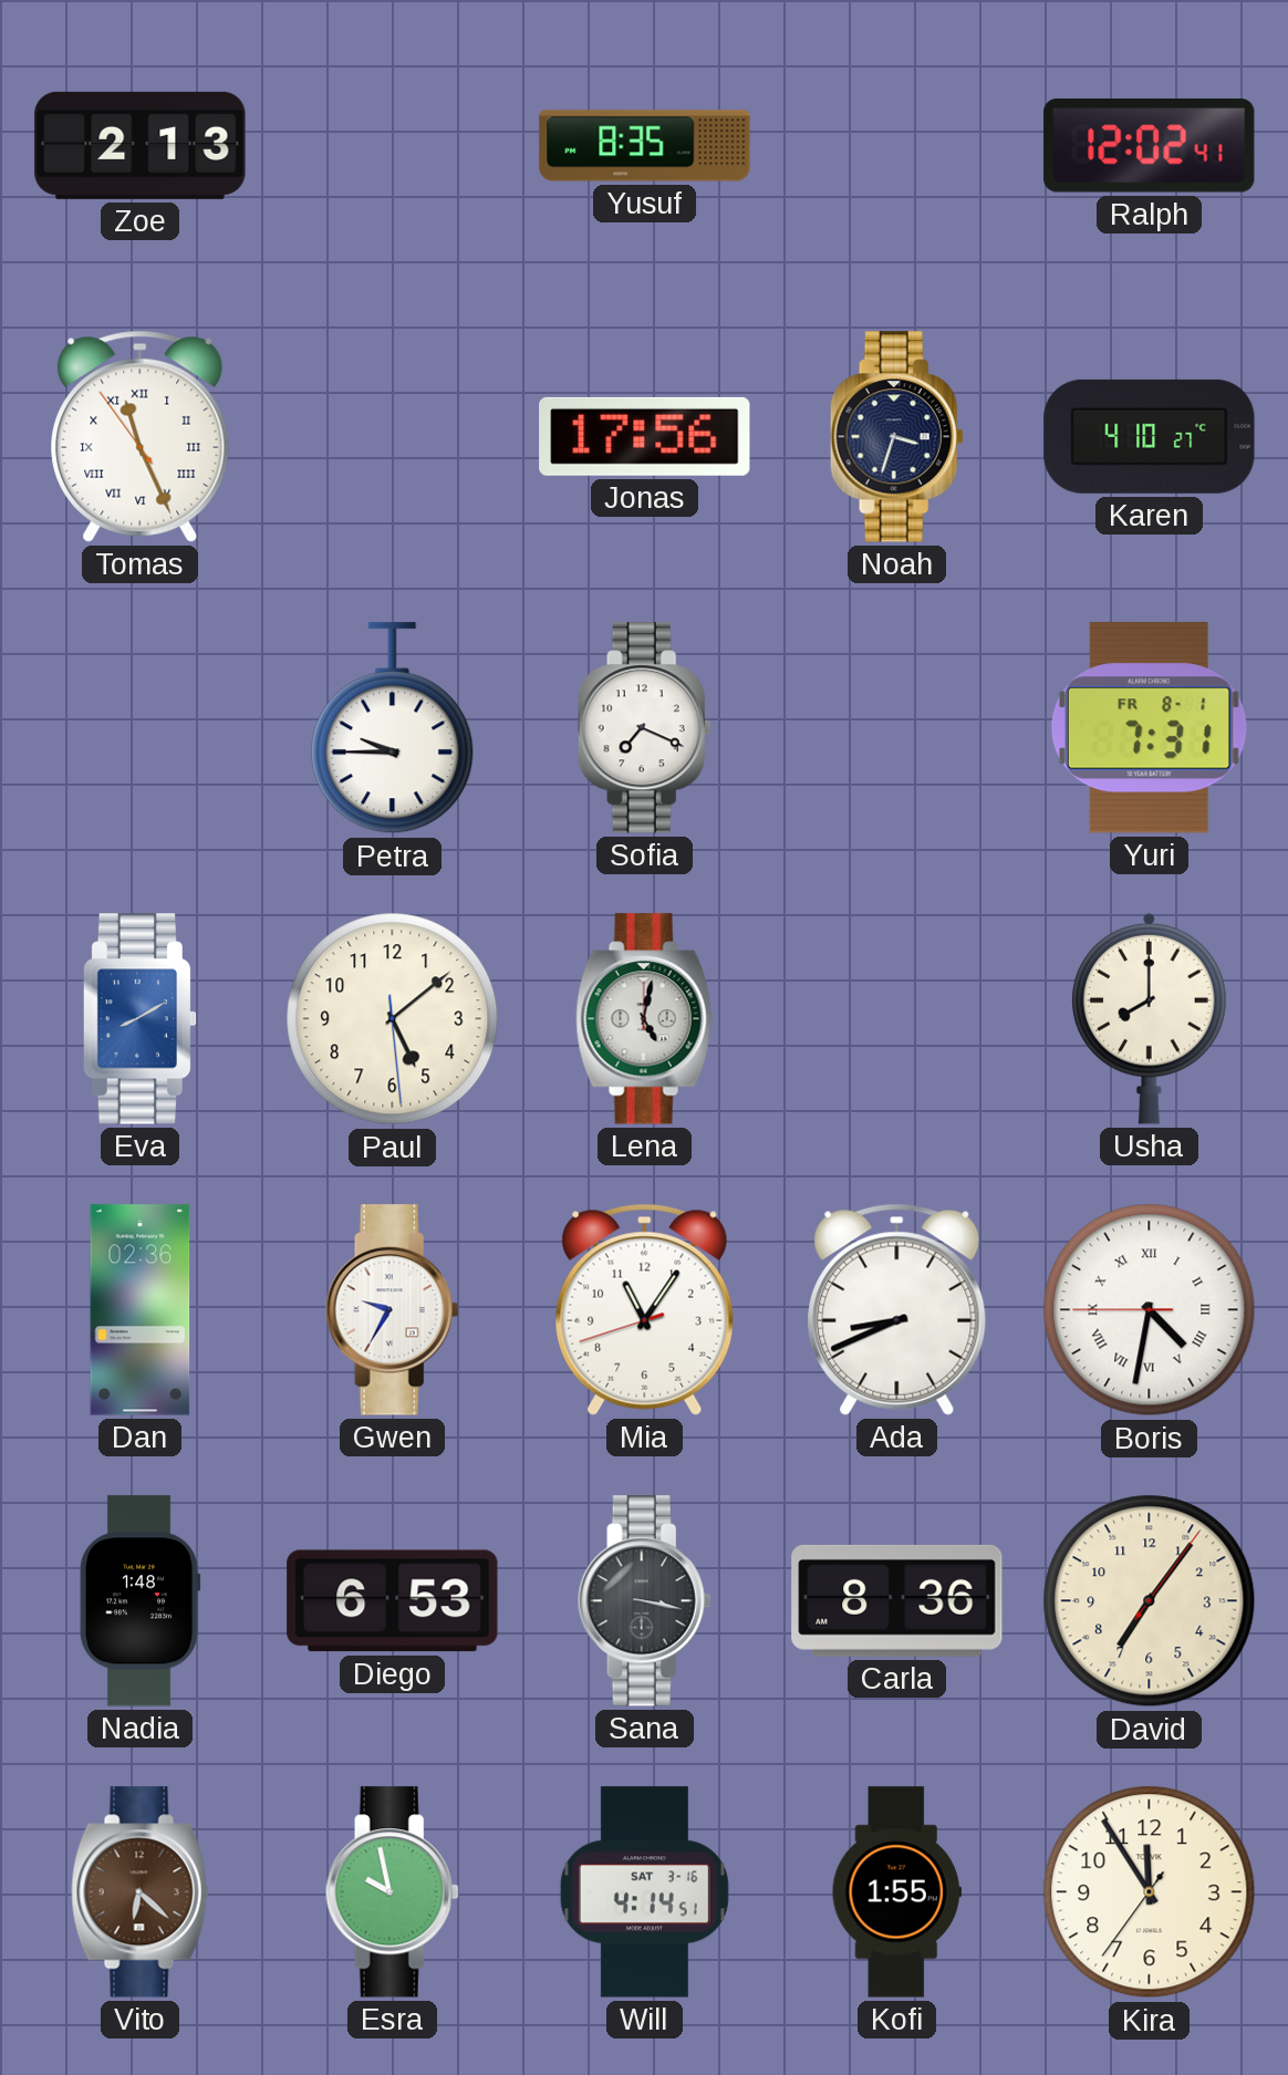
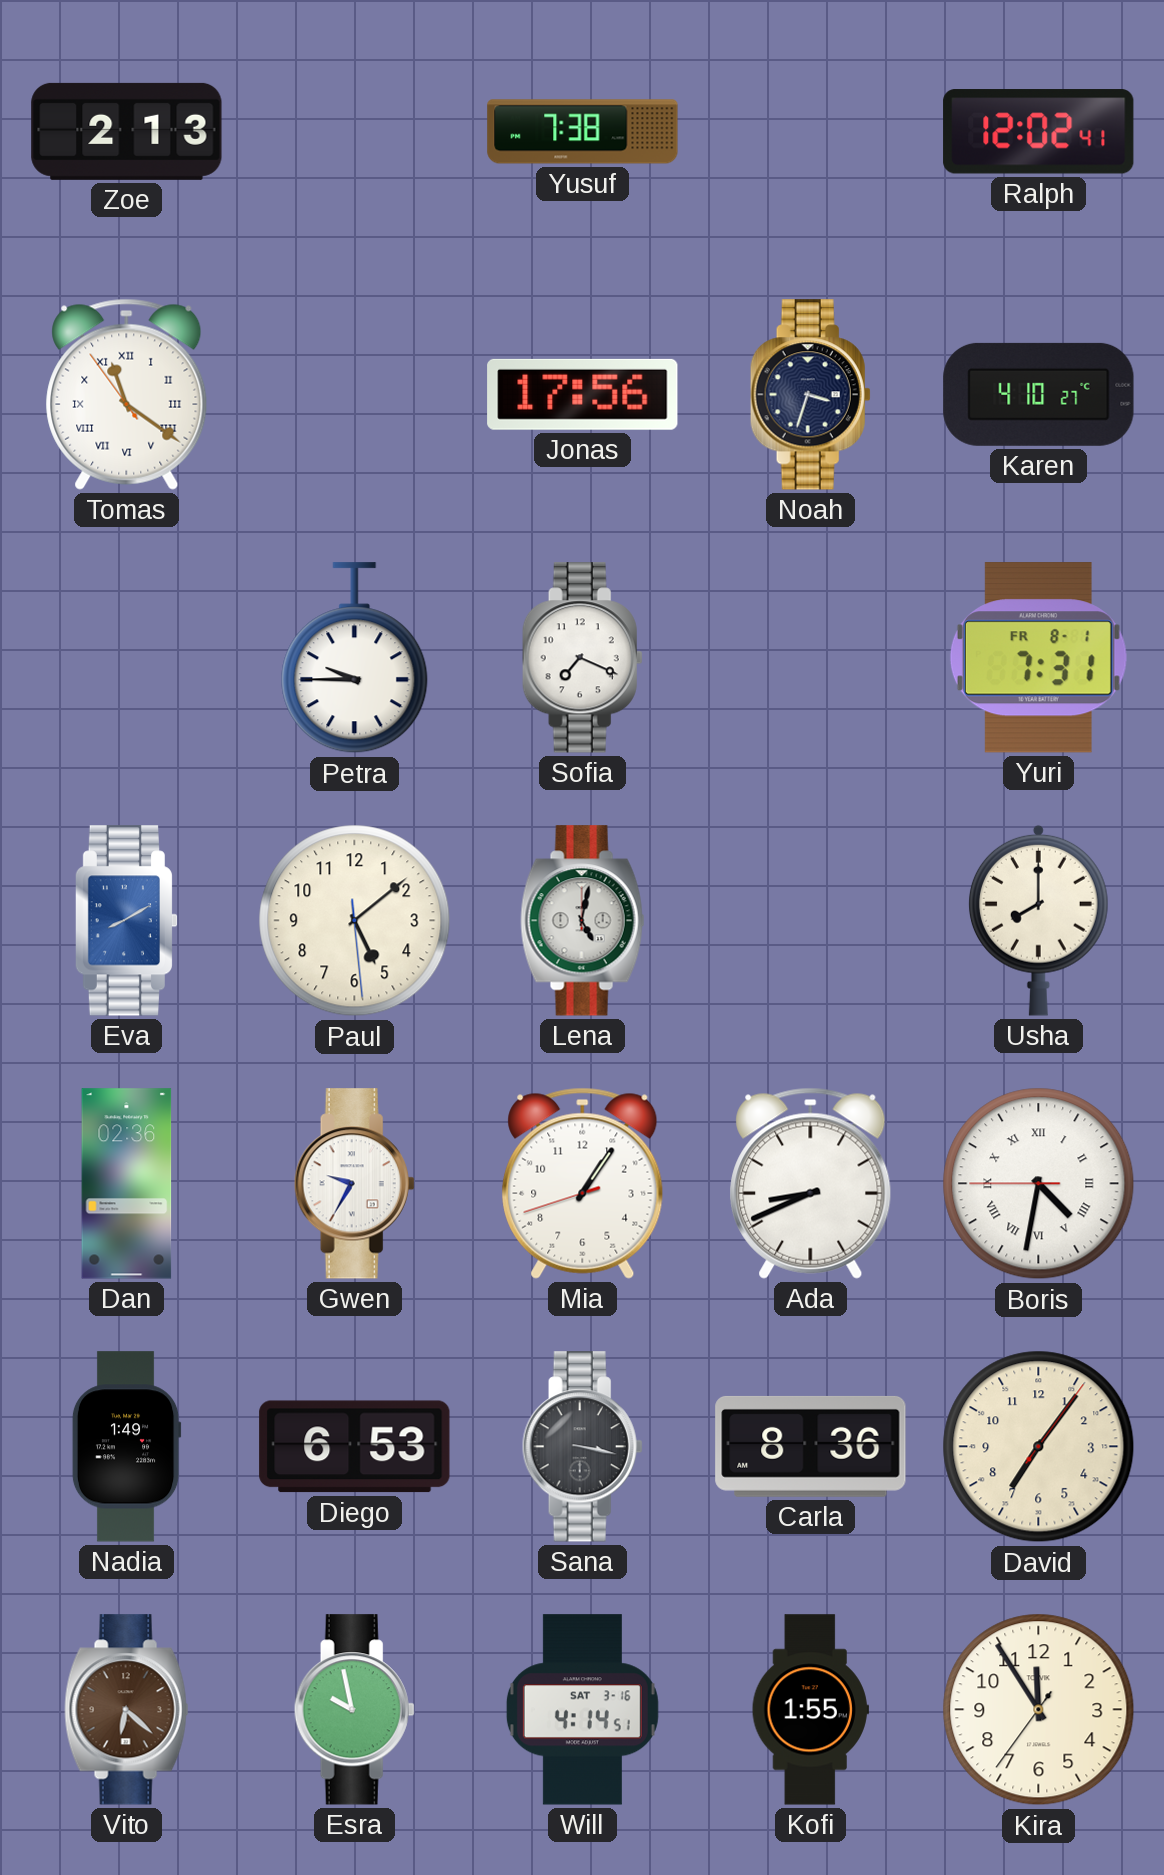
Yusuf: 8:35 -> 7:38
Tomas: 11:25 -> 11:20
Mia: 11:05 -> 1:05
Nadia: 1:48 -> 1:49
